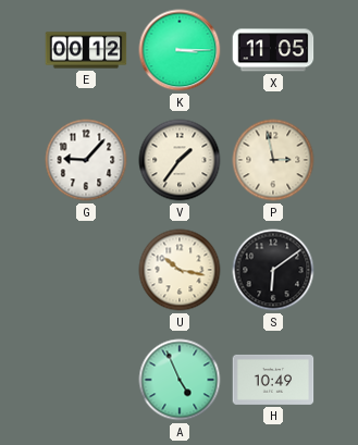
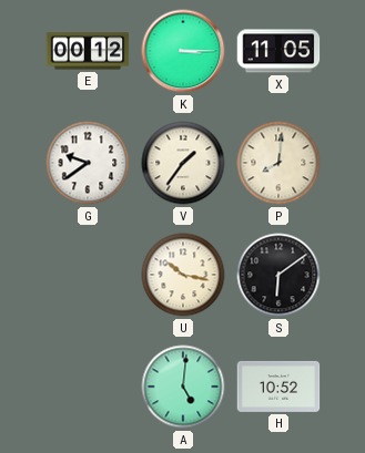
G: 9:07 -> 9:39
P: 2:58 -> 8:01
A: 4:56 -> 5:01
H: 10:49 -> 10:52
